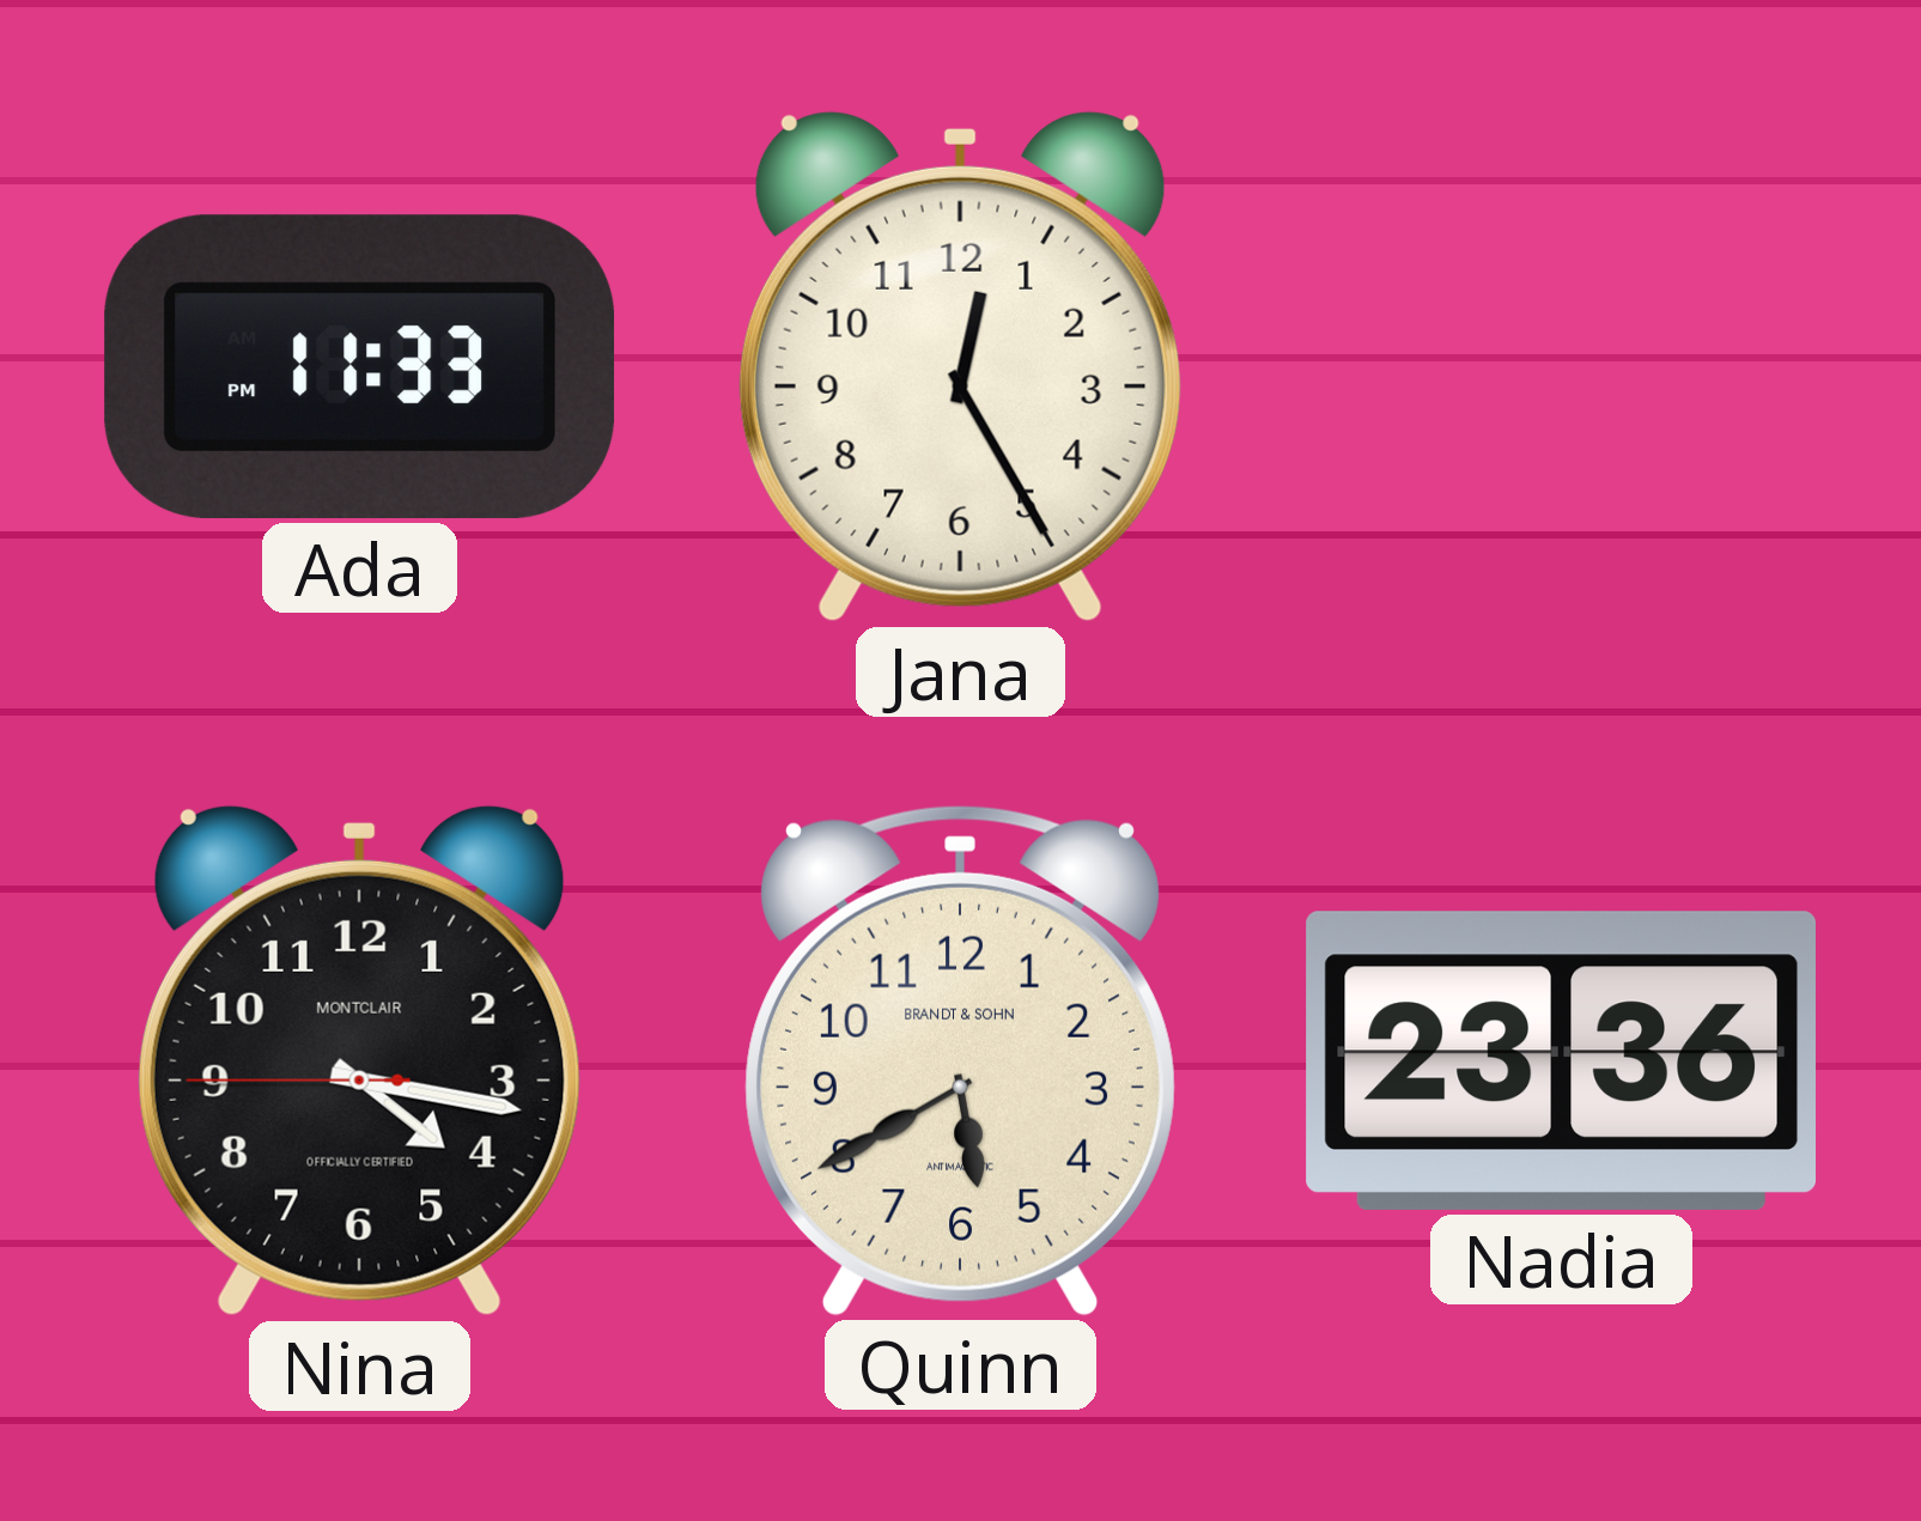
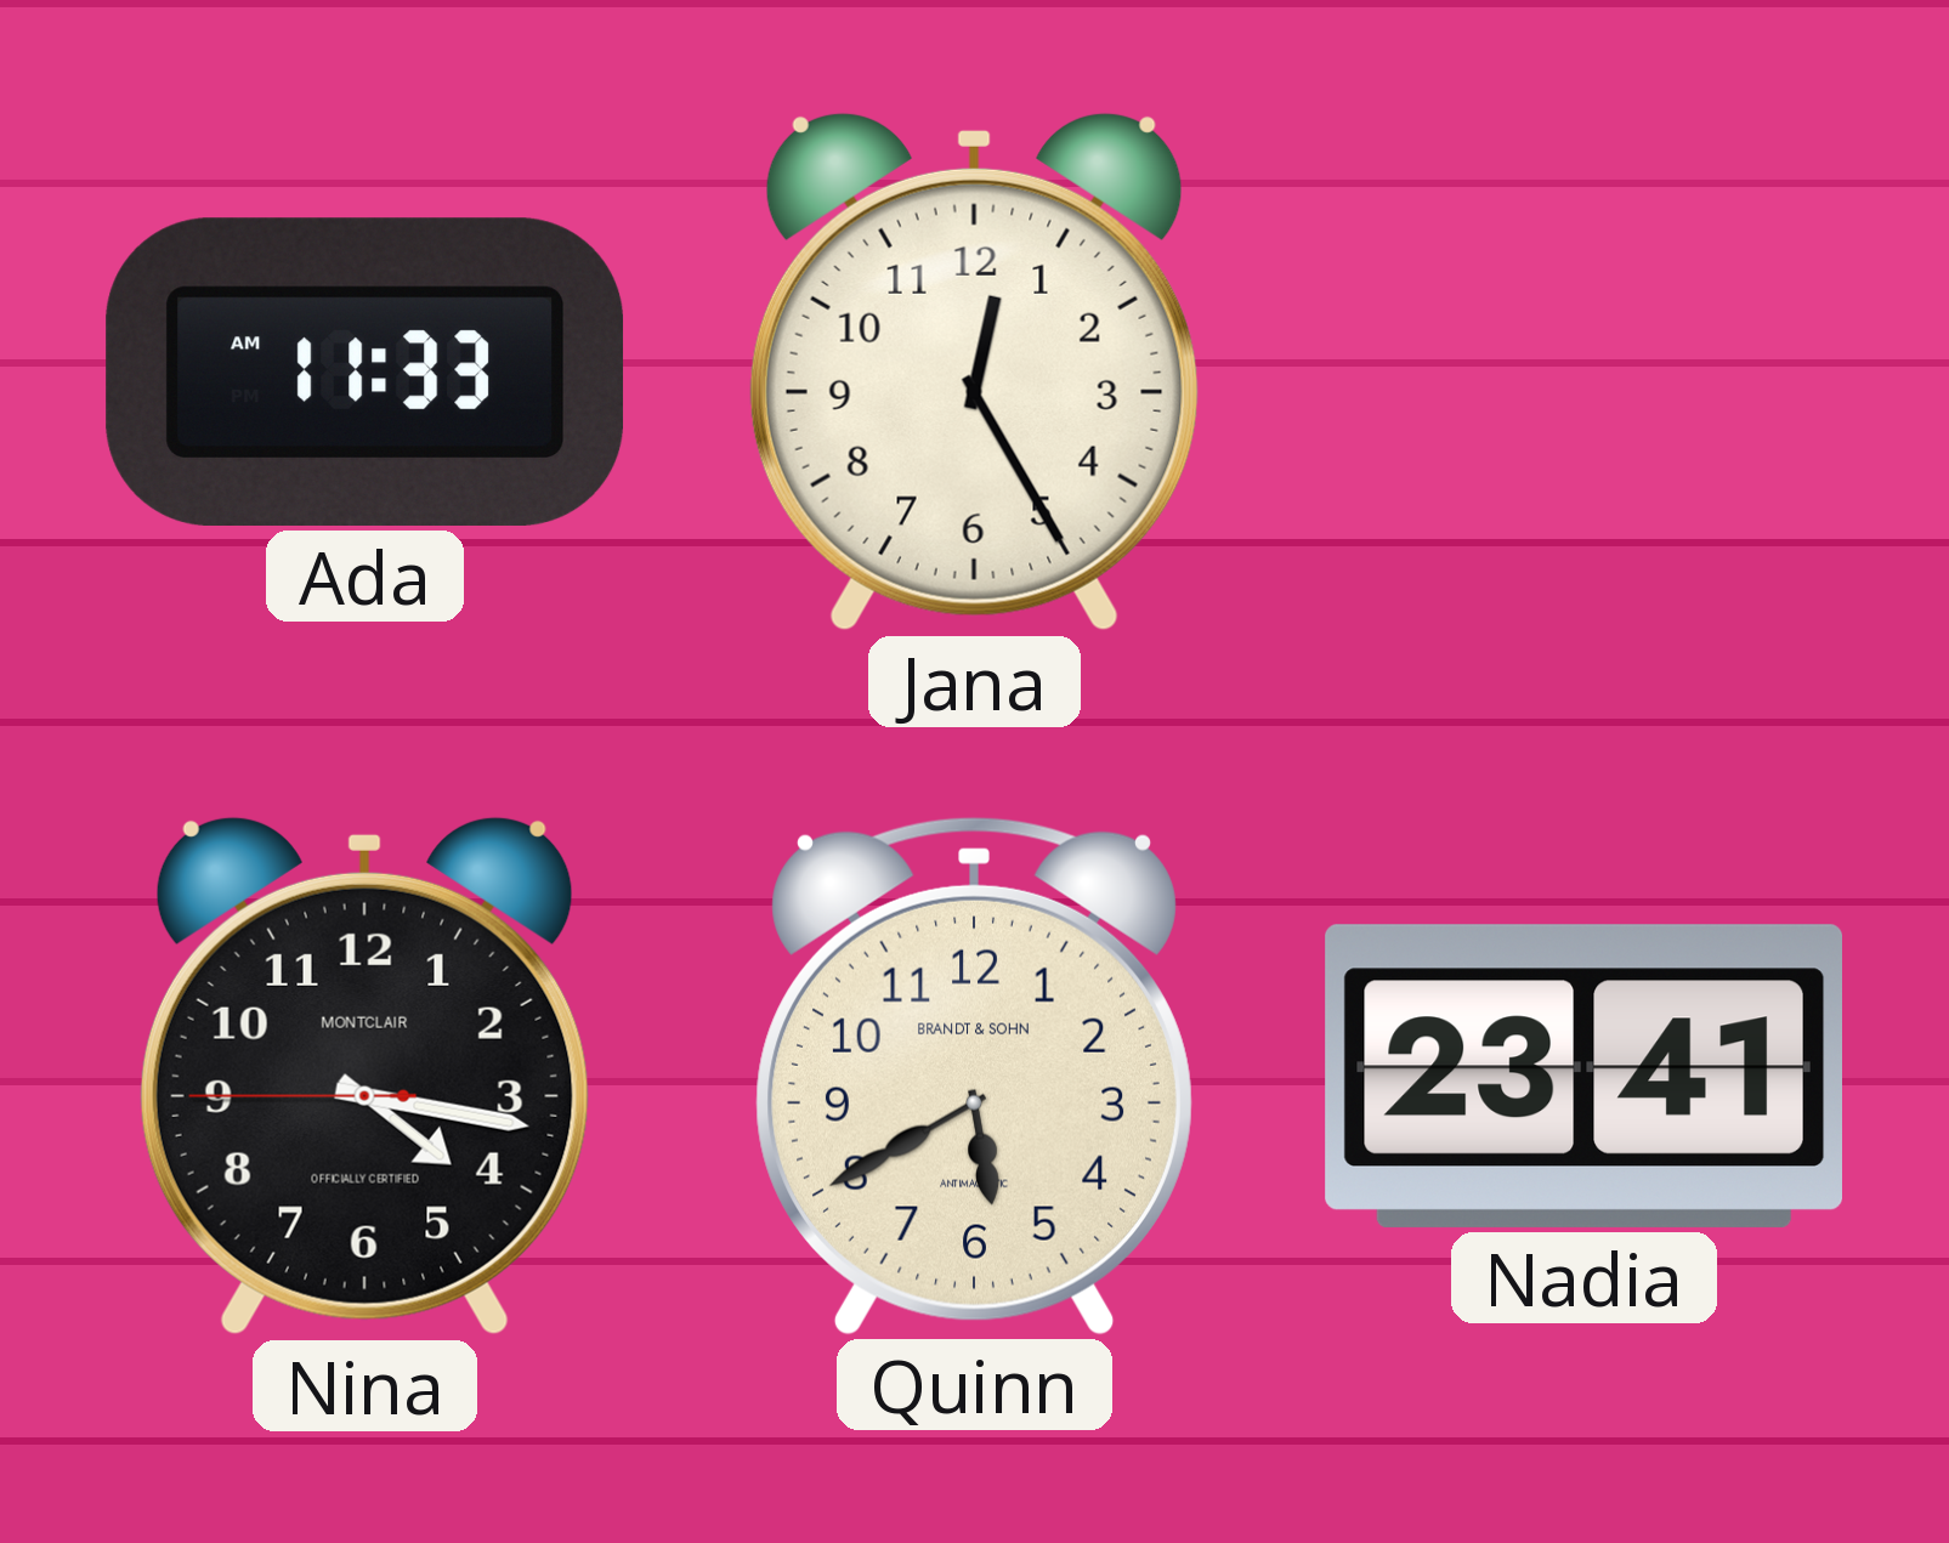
Ada: 11:33 PM -> 11:33 AM
Nadia: 23:36 -> 23:41
